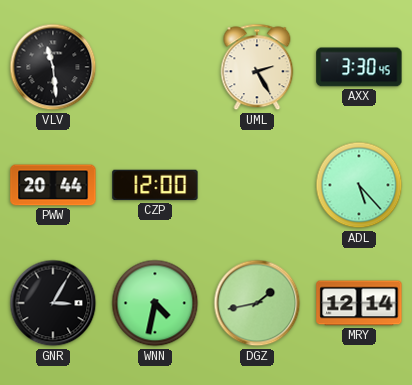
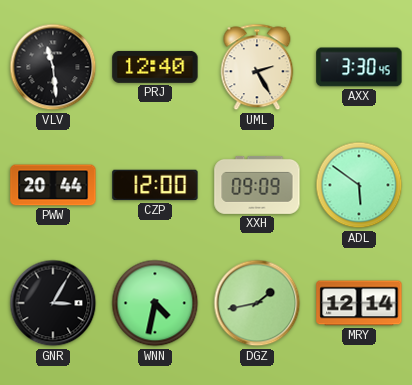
PRJ: none -> 12:40
XXH: none -> 09:09
ADL: 5:23 -> 5:51
